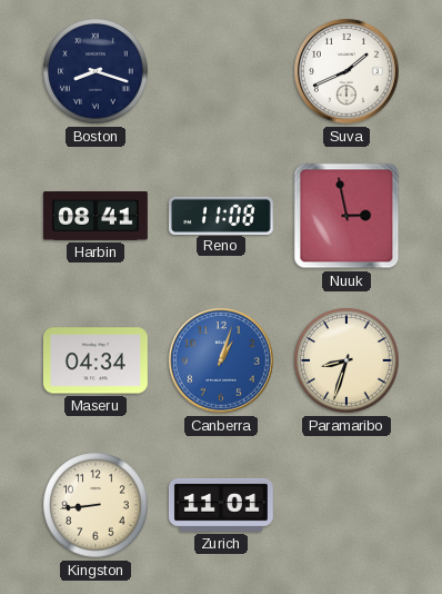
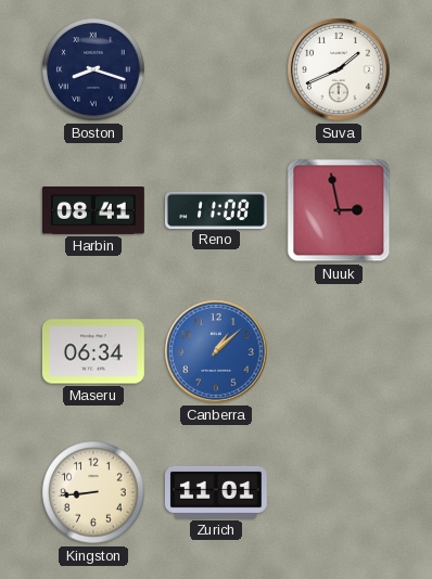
Maseru: 04:34 -> 06:34
Canberra: 1:03 -> 1:08
Paramaribo: 8:33 -> none
